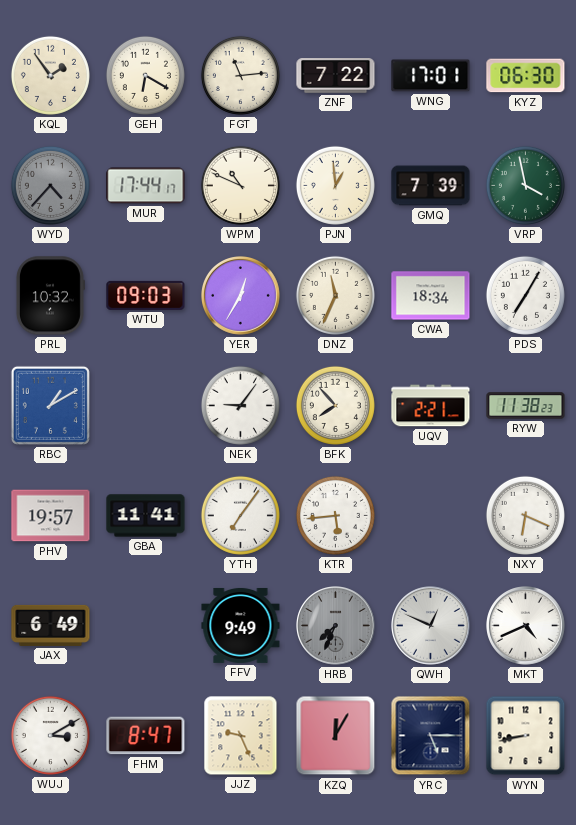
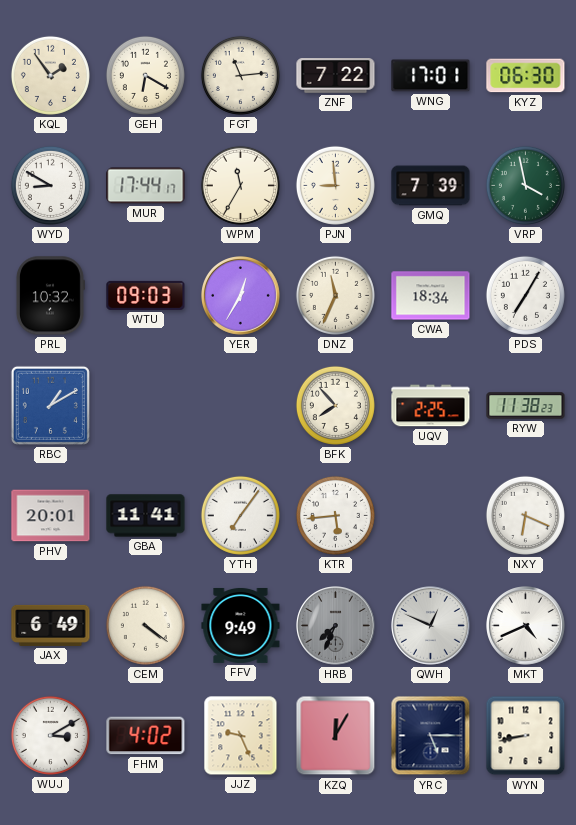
WYD: 4:37 -> 8:50
WYD dial: grey -> white
WPM: 10:49 -> 11:35
PJN: 12:59 -> 8:59
NEK: 9:06 -> none
UQV: 2:21 -> 2:25
PHV: 19:57 -> 20:01
CEM: none -> 4:21
FHM: 8:47 -> 4:02
